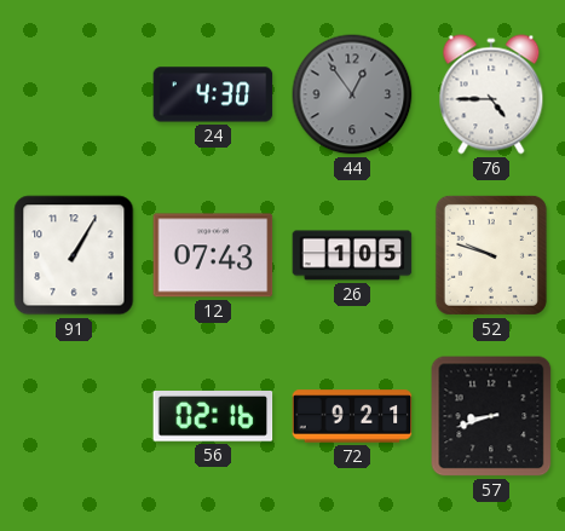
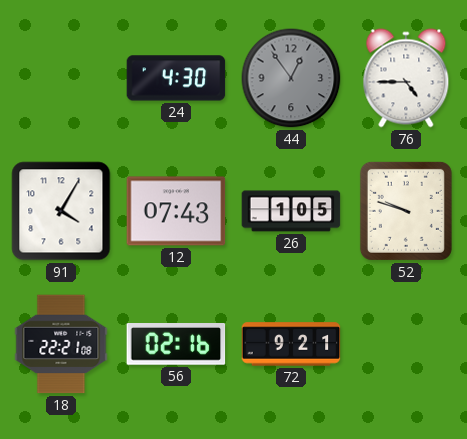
91: 1:05 -> 4:05
18: none -> 22:21
57: 8:42 -> none
